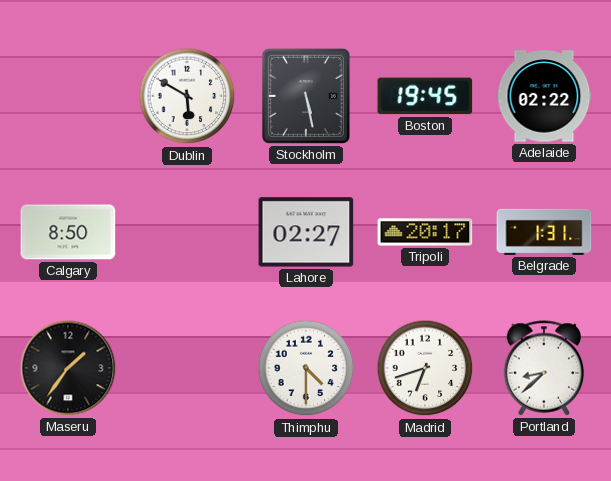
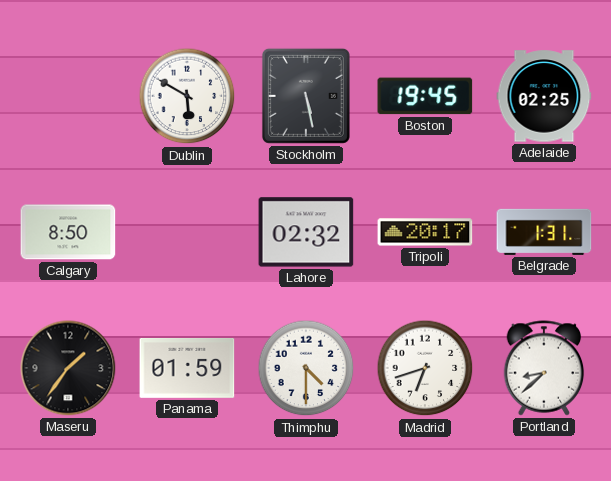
Adelaide: 02:22 -> 02:25
Lahore: 02:27 -> 02:32
Panama: none -> 01:59
